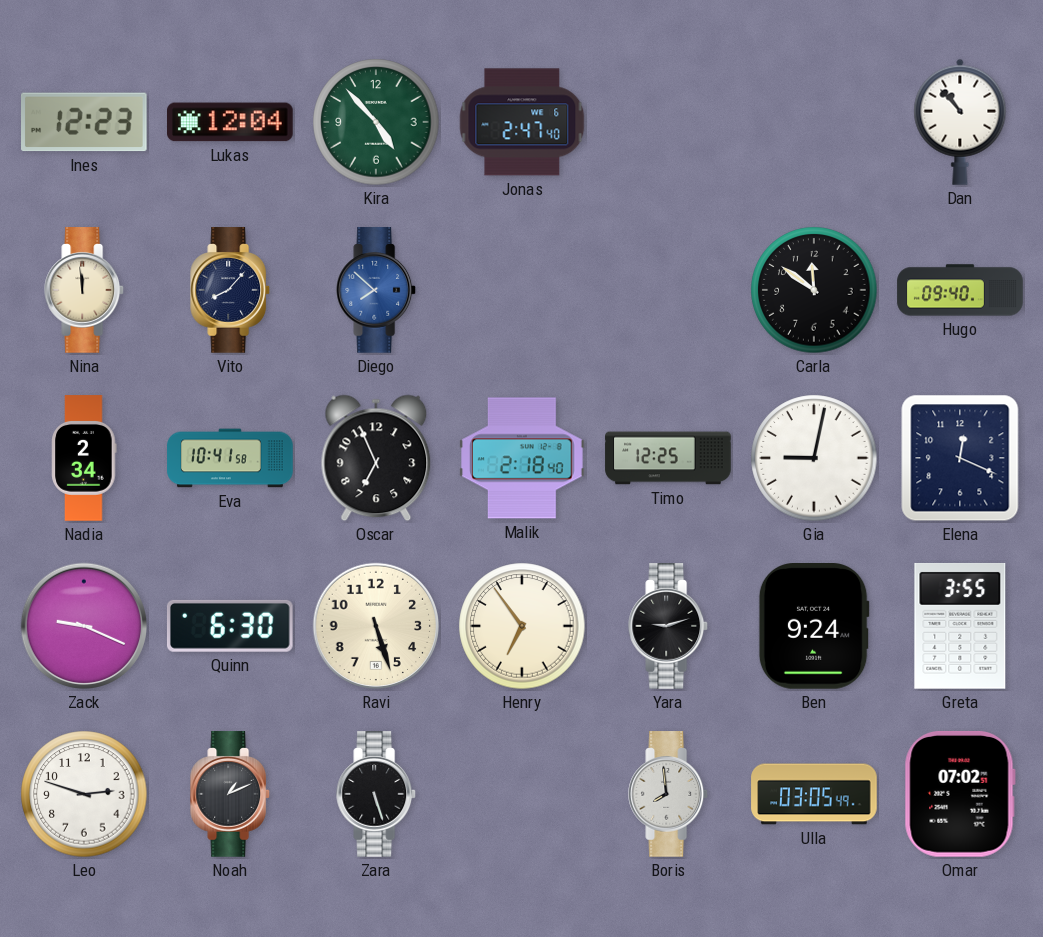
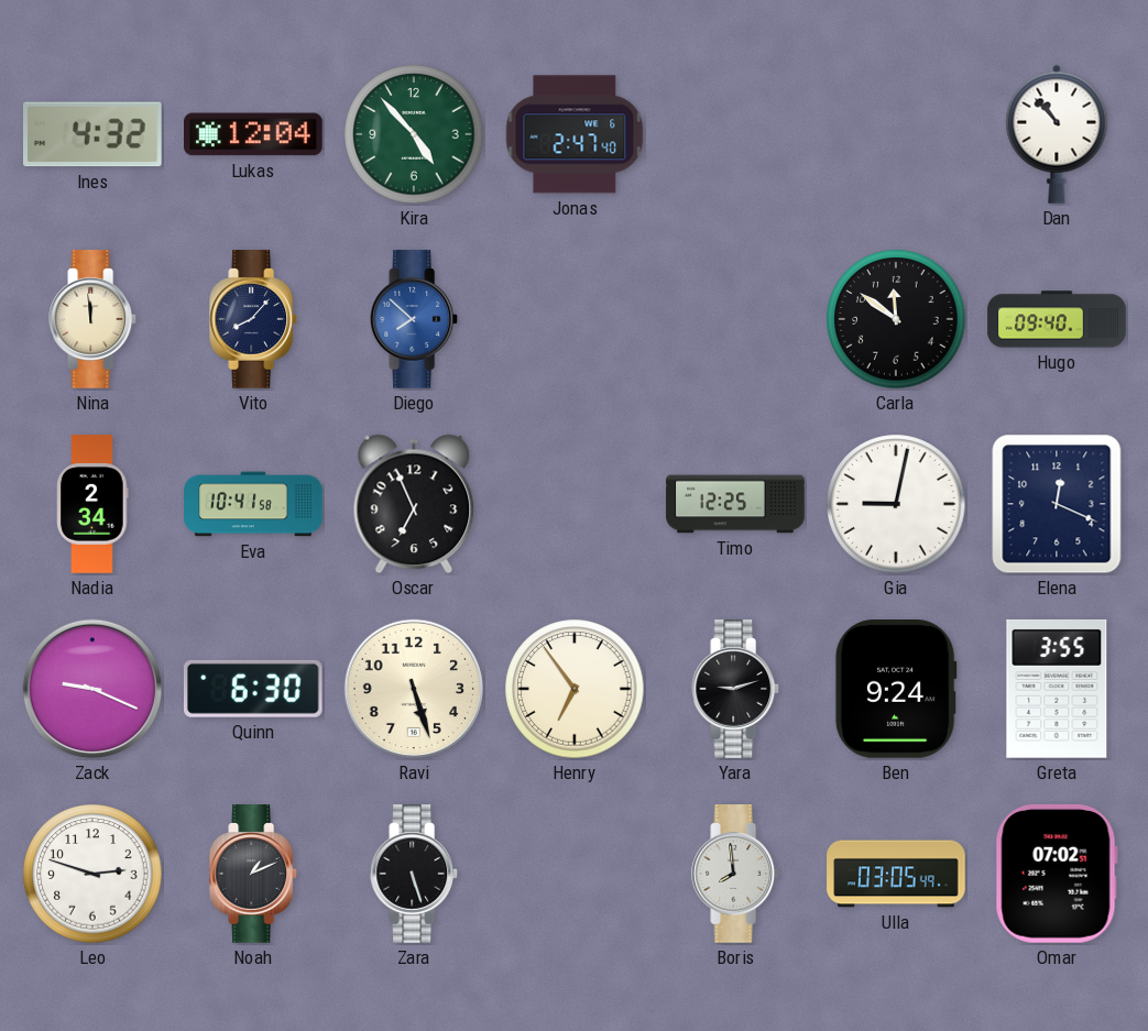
Ines: 12:23 -> 4:32
Malik: 2:18 -> none
